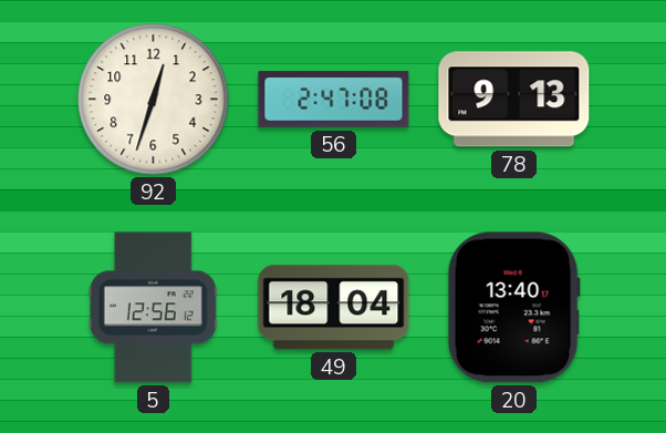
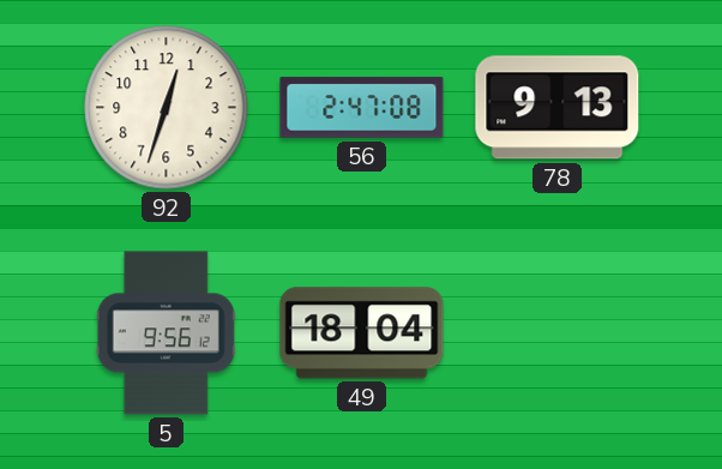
5: 12:56 -> 9:56
20: 13:40 -> none
